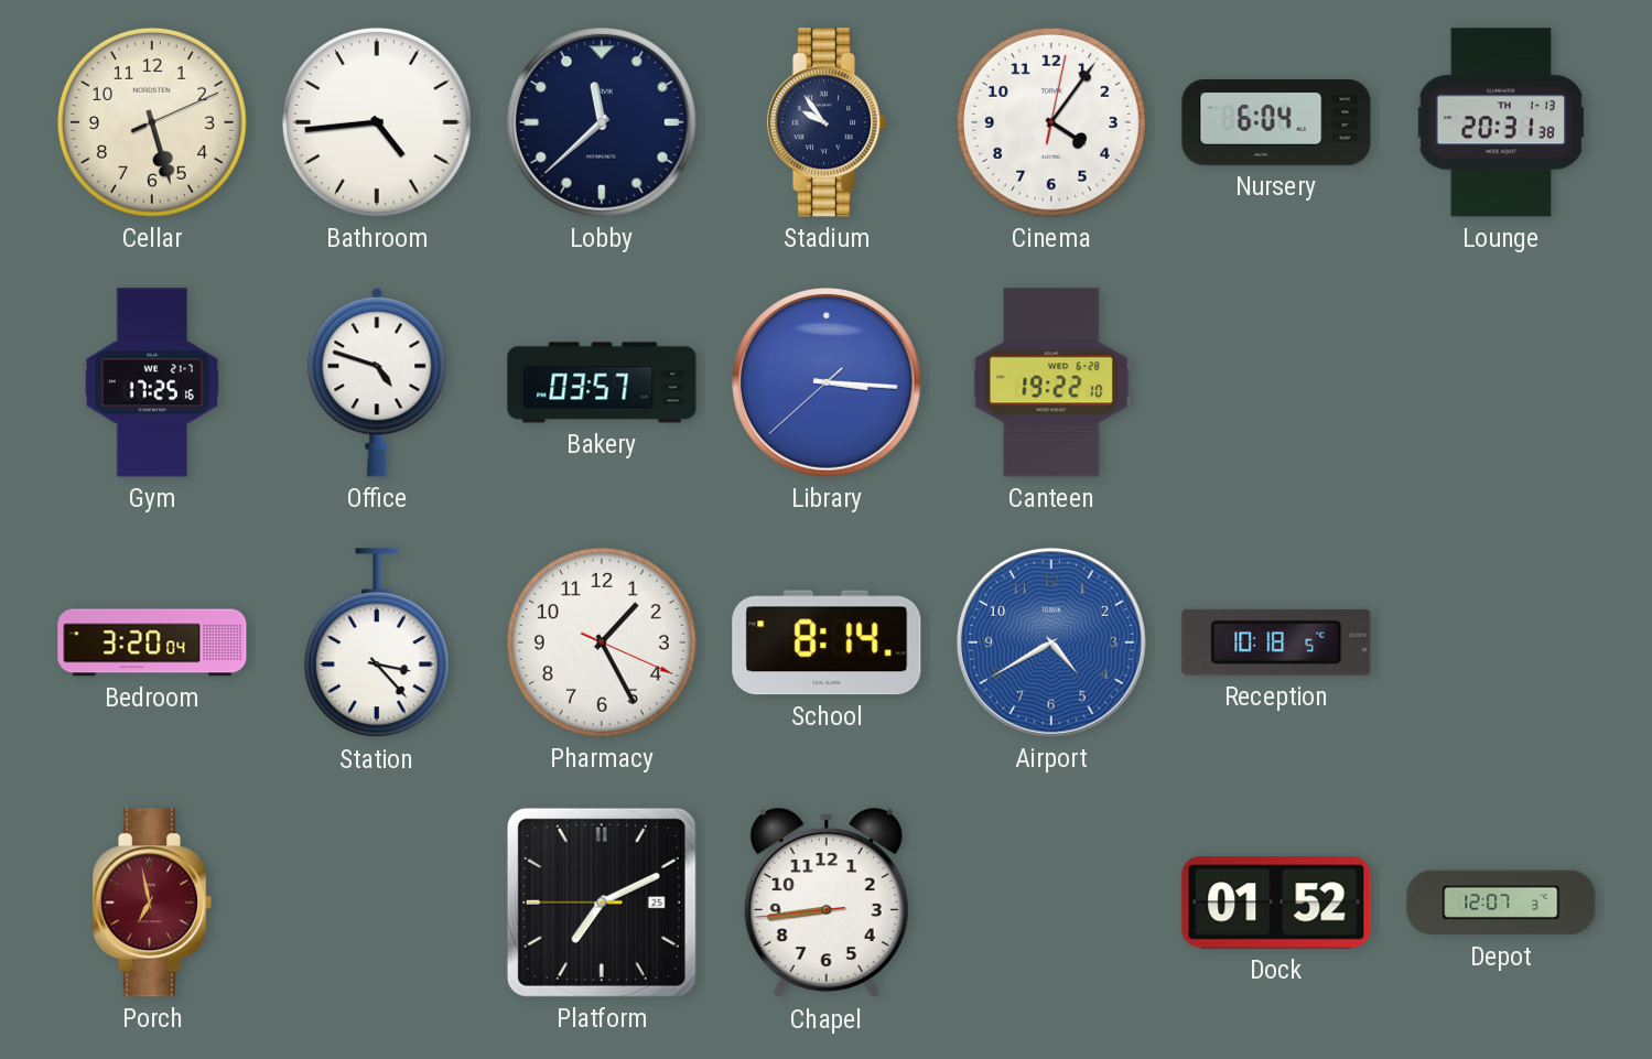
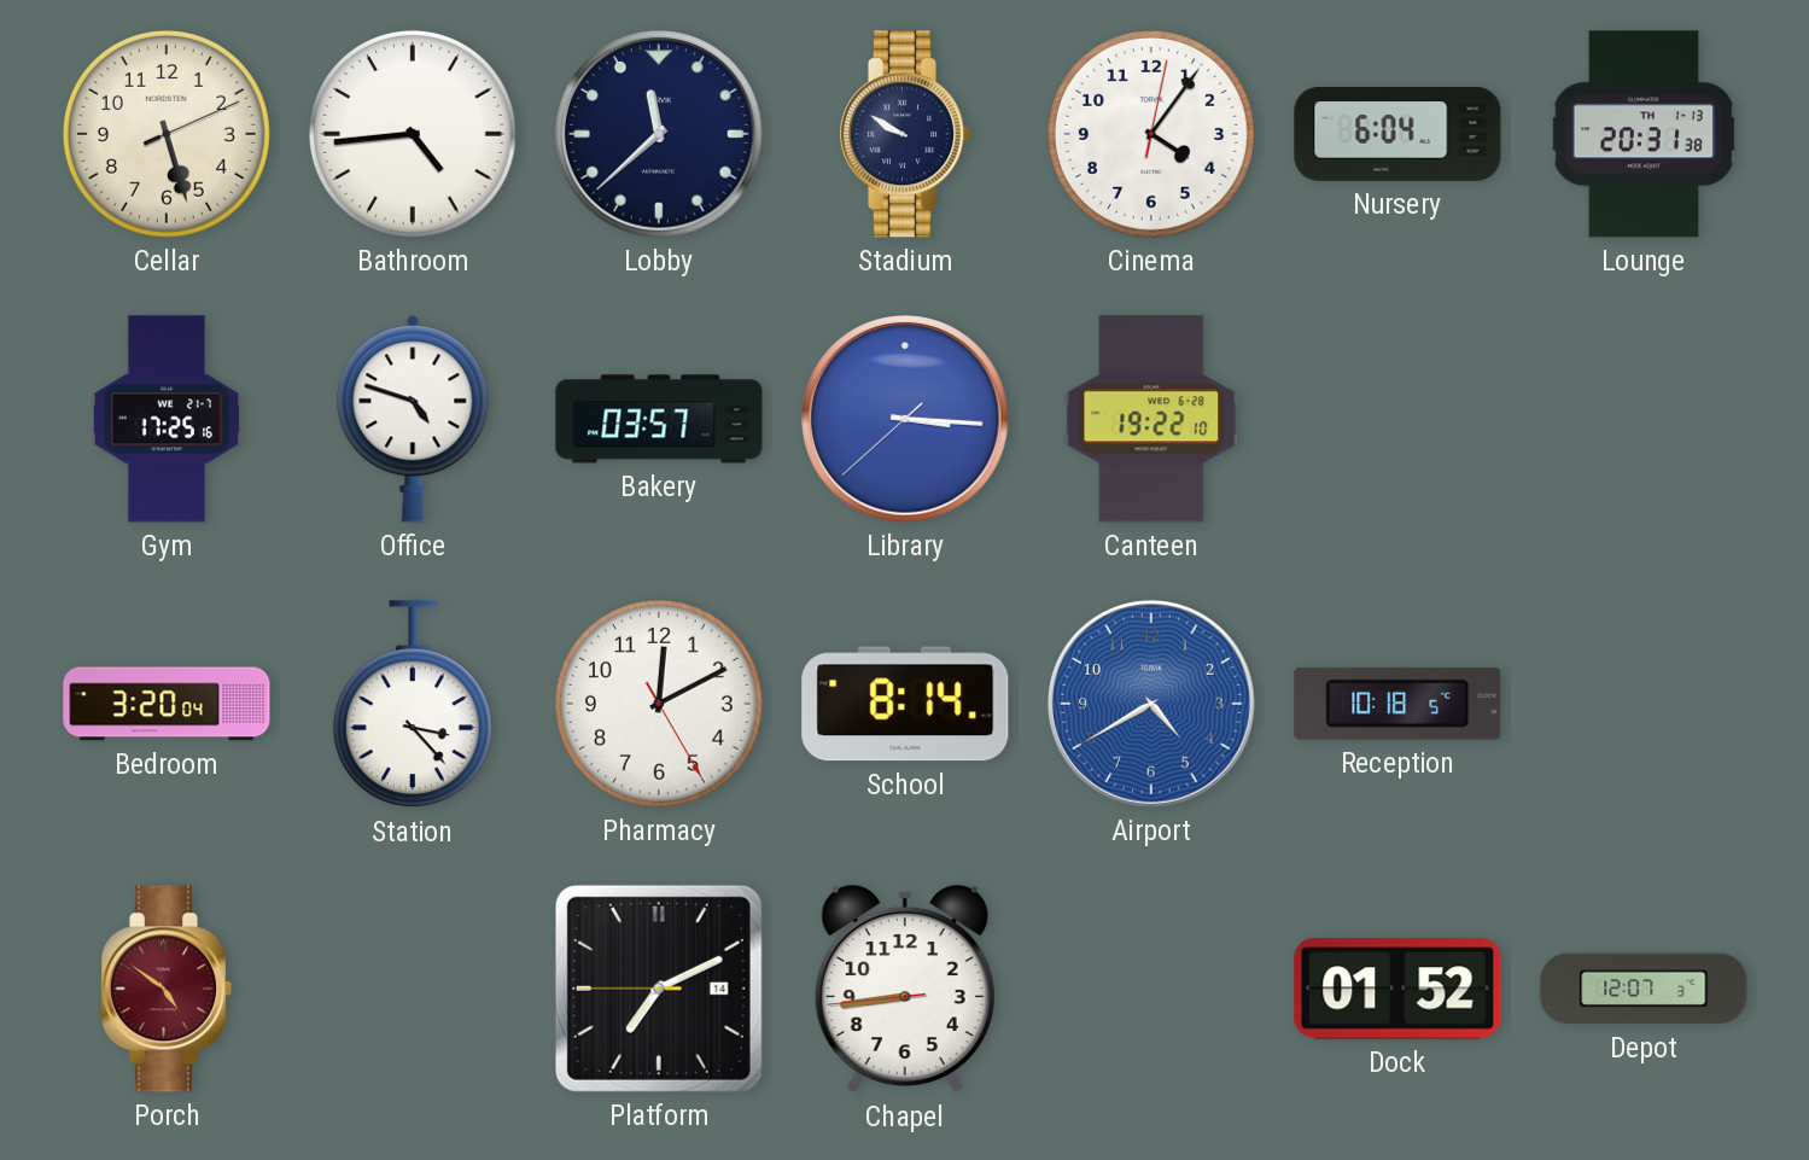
Stadium: 9:54 -> 9:50
Pharmacy: 1:25 -> 12:10
Porch: 6:58 -> 4:51
Platform date: 25 -> 14
